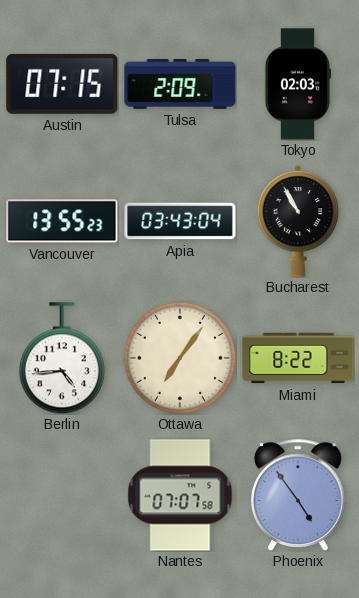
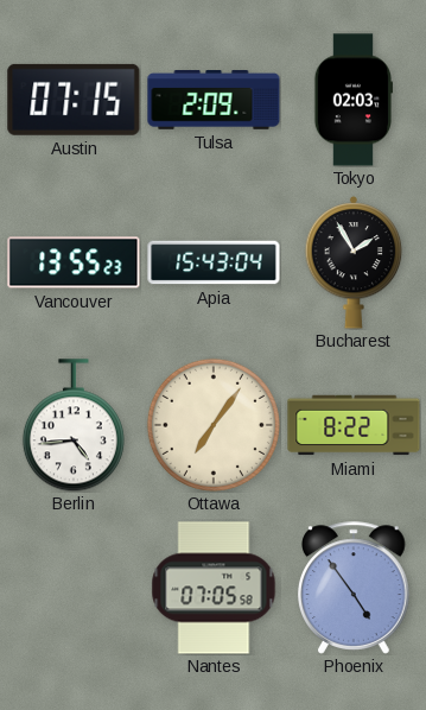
Apia: 03:43 -> 15:43
Bucharest: 10:55 -> 1:55
Nantes: 07:07 -> 07:05
